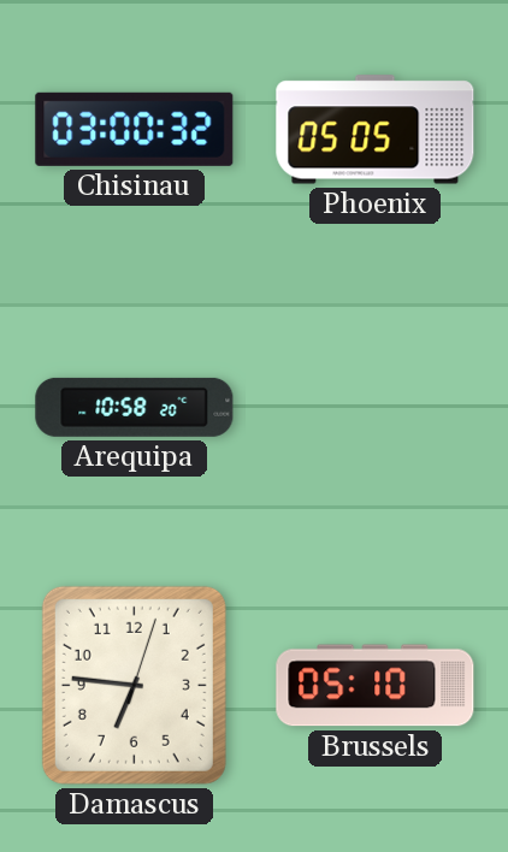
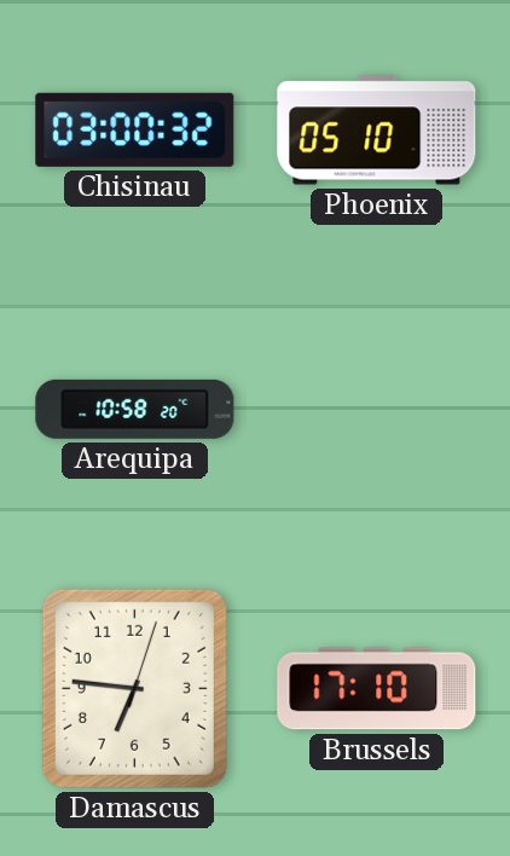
Phoenix: 05:05 -> 05:10
Brussels: 05:10 -> 17:10
